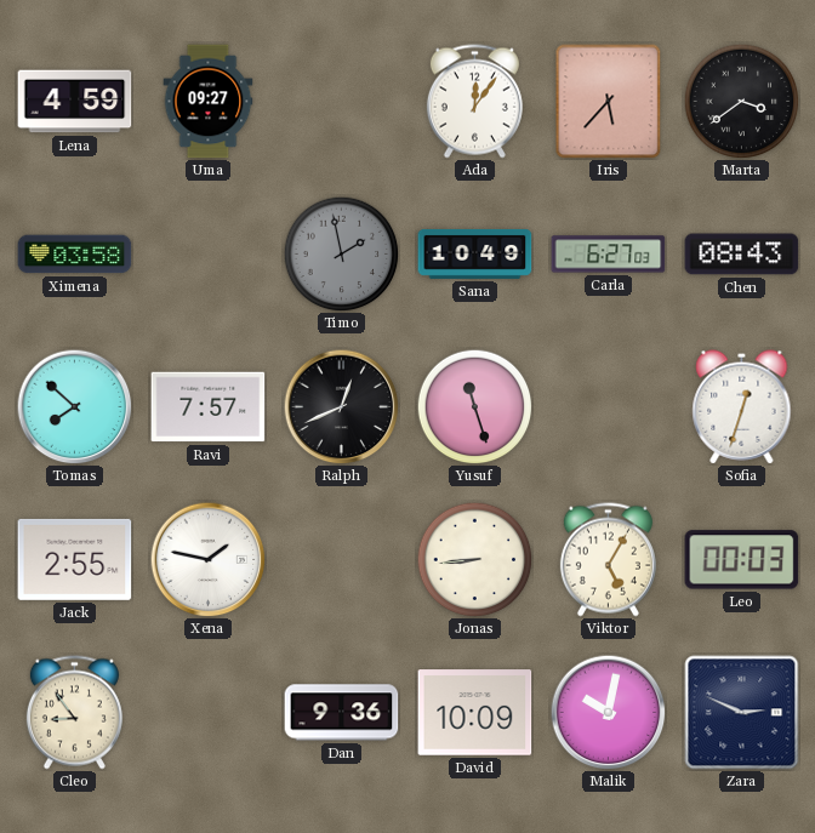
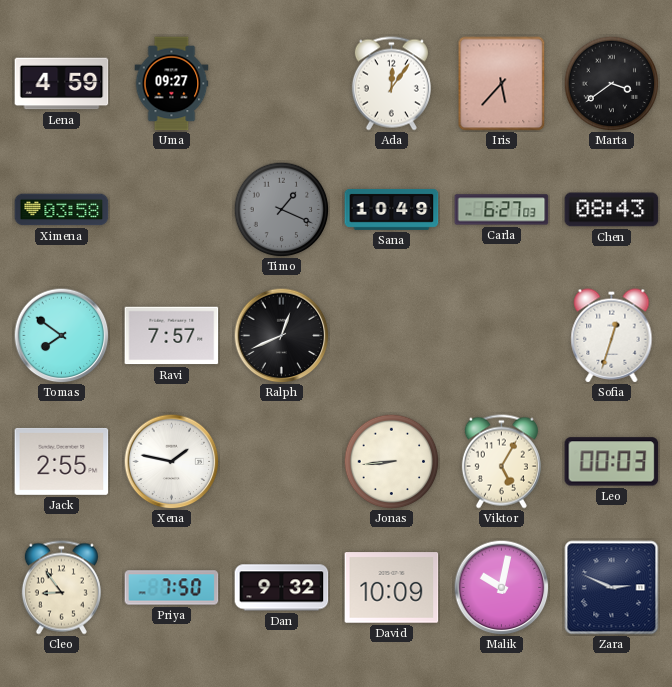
Timo: 1:58 -> 1:19
Tomas: 7:52 -> 7:51
Yusuf: 11:27 -> none
Priya: none -> 7:50
Dan: 9:36 -> 9:32
